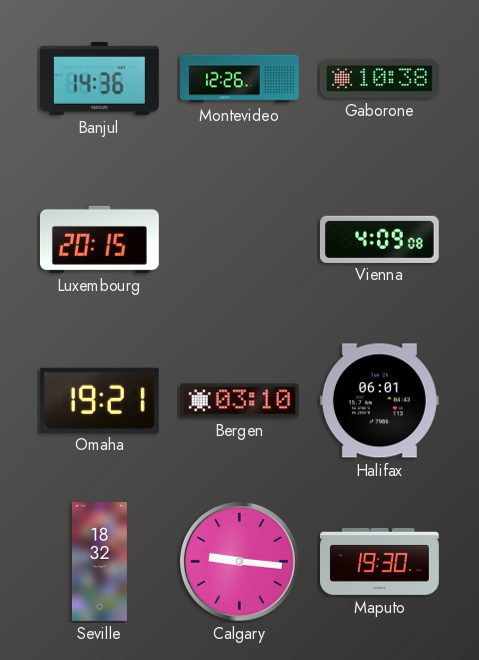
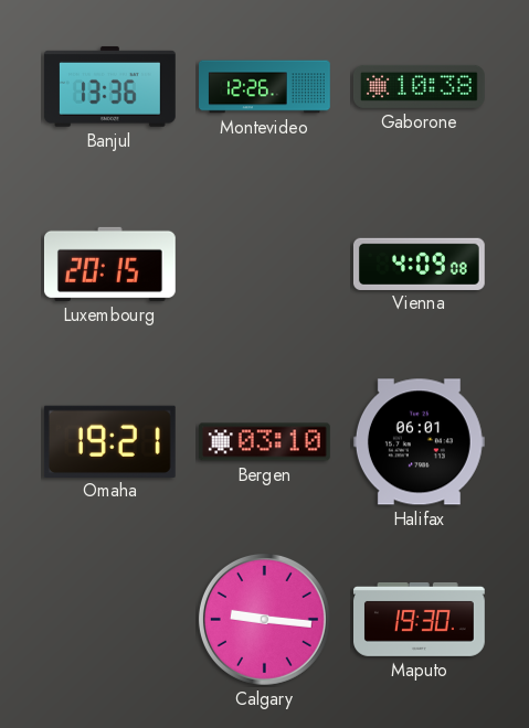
Banjul: 14:36 -> 13:36
Seville: 18:32 -> none
